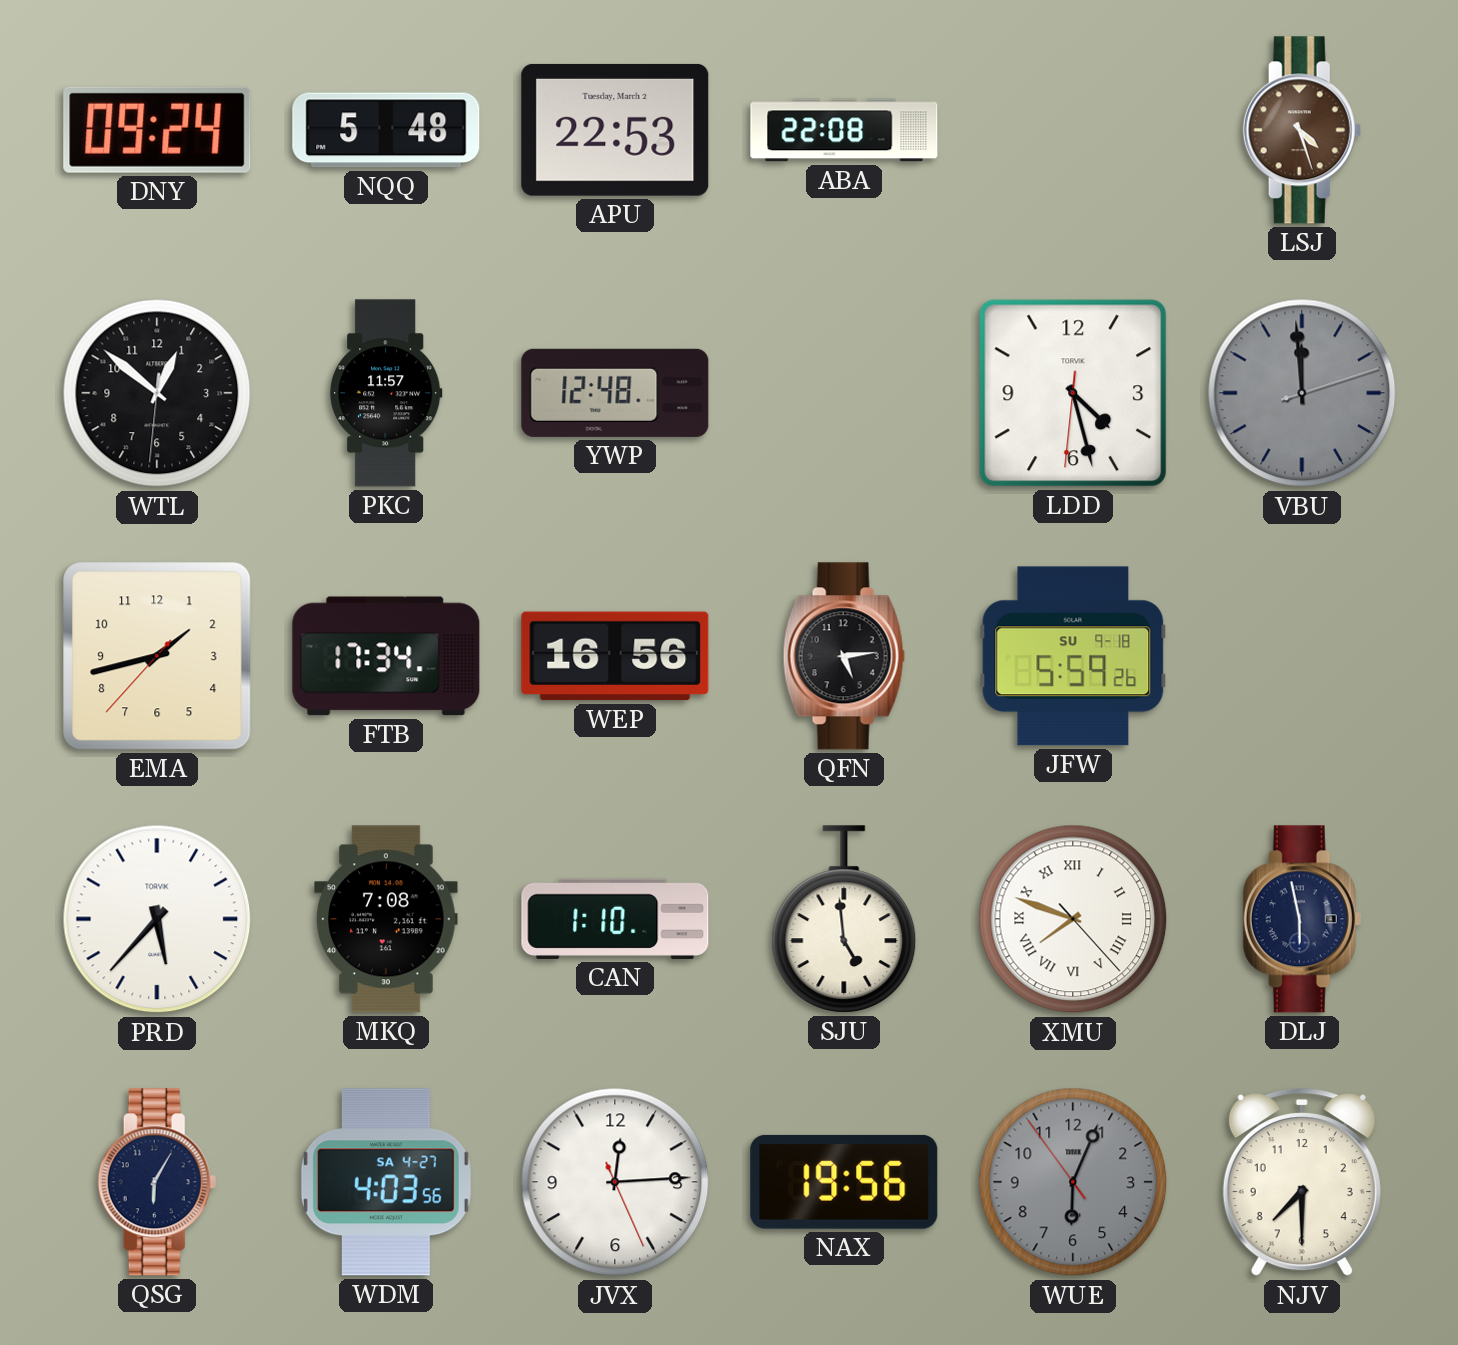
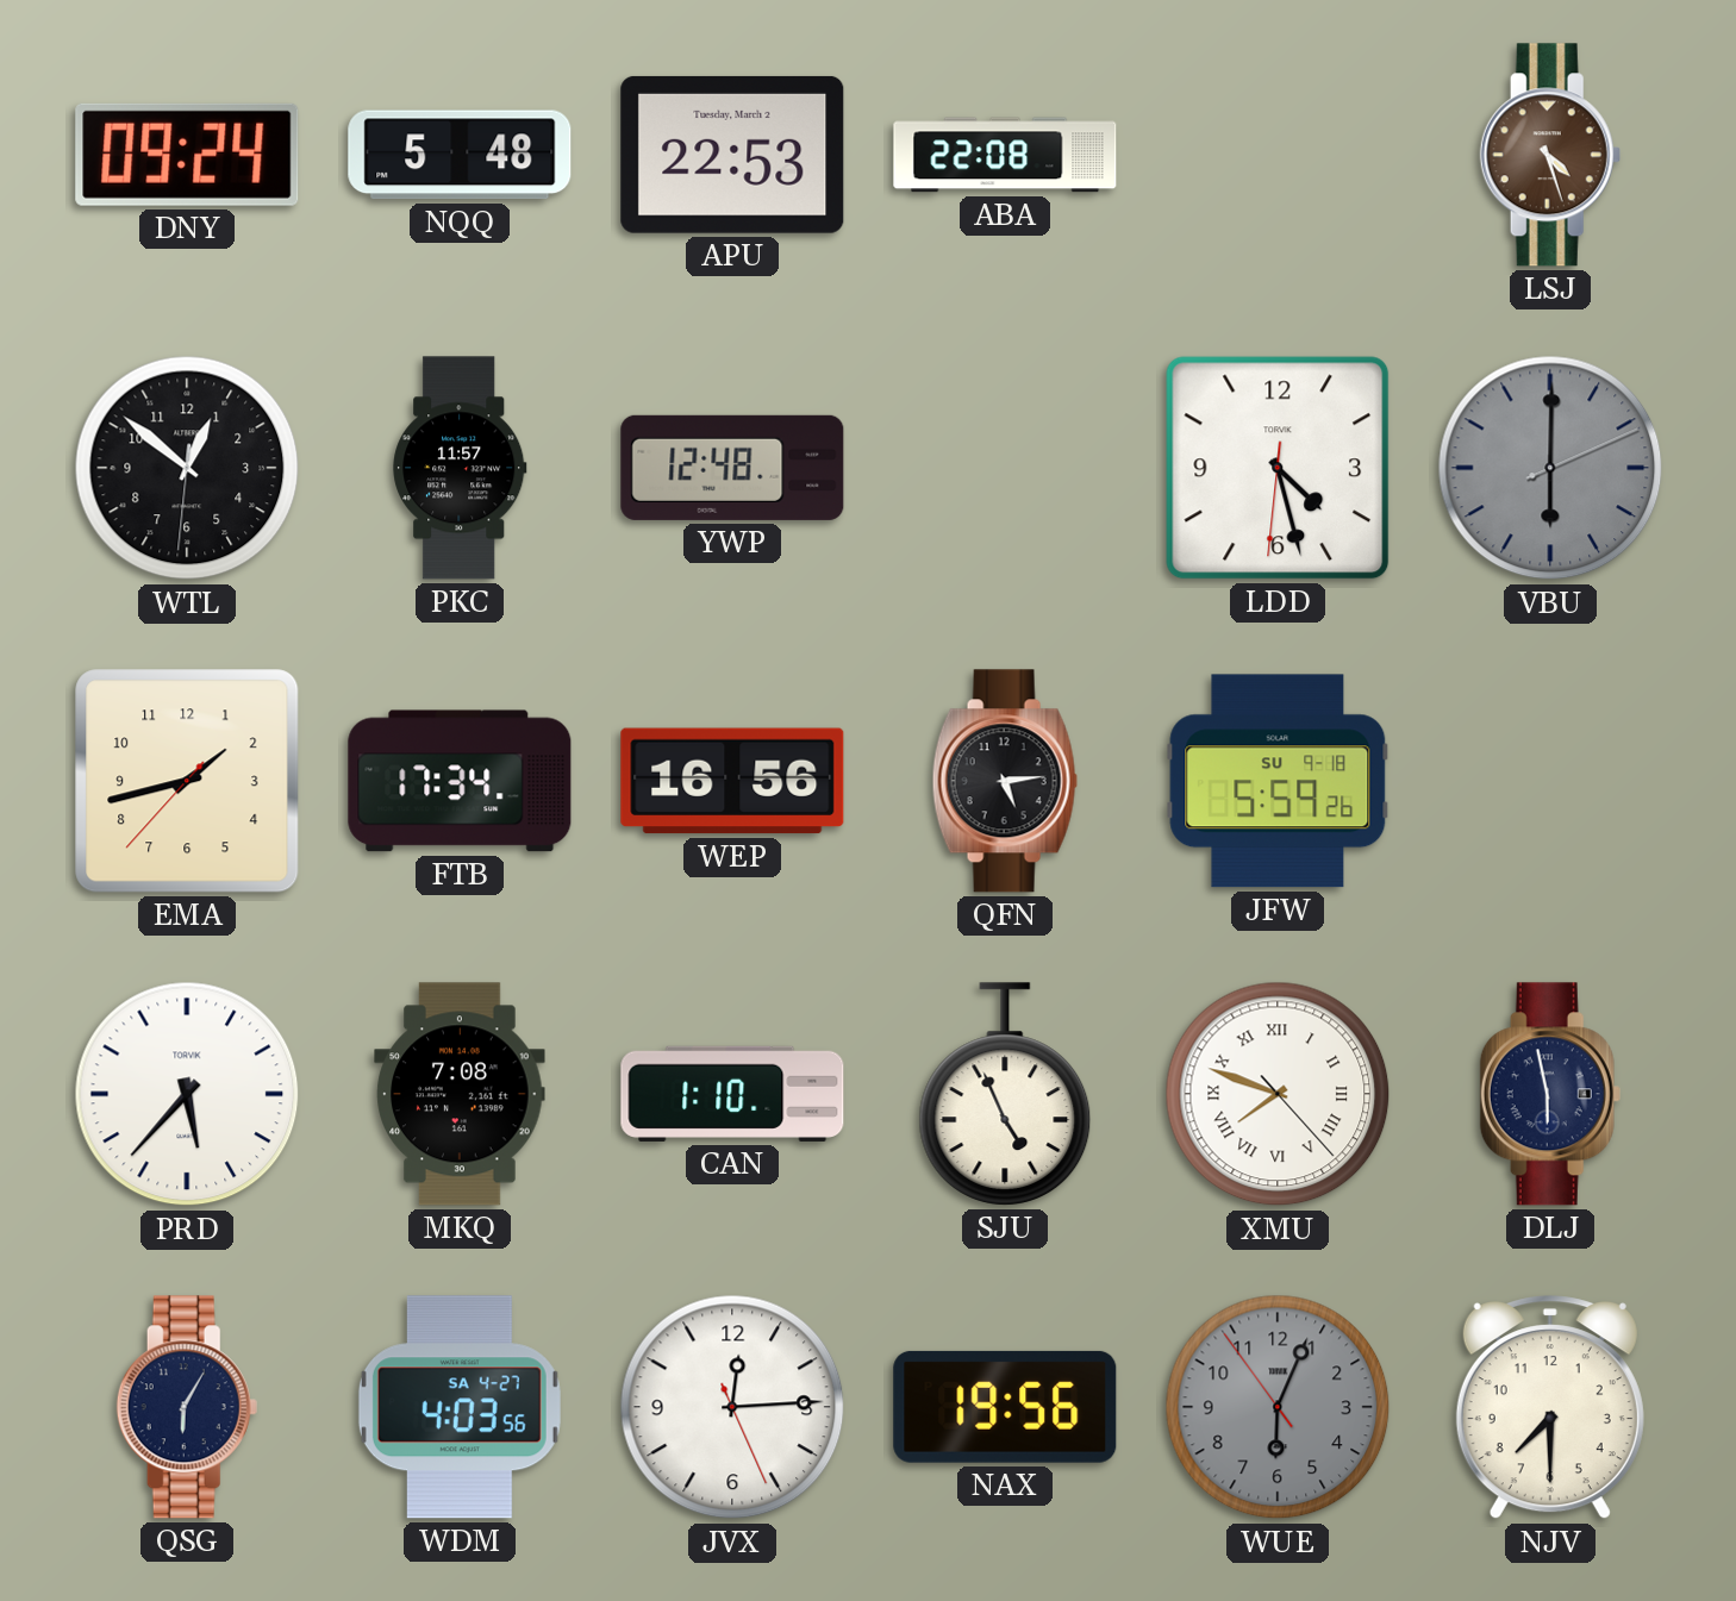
VBU: 11:59 -> 6:00
SJU: 4:59 -> 4:56
